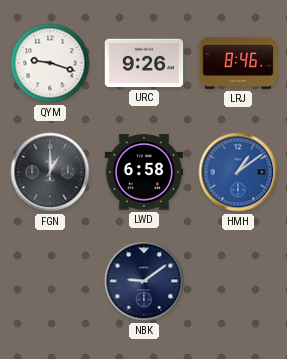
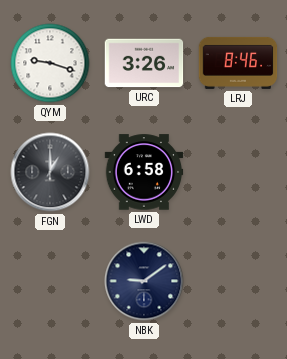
URC: 9:26 -> 3:26
HMH: 1:09 -> none
